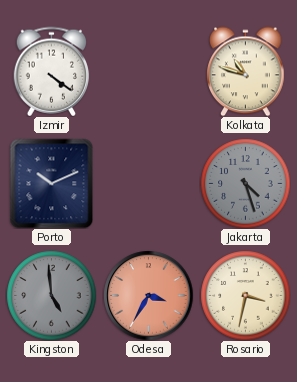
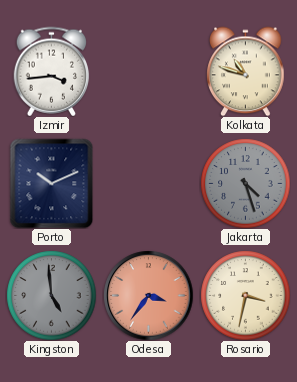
Izmir: 4:21 -> 3:44
Odesa: 3:35 -> 3:36
